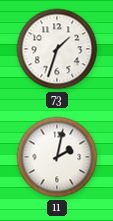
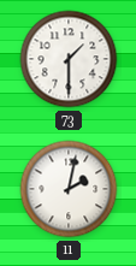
73: 1:33 -> 1:30
